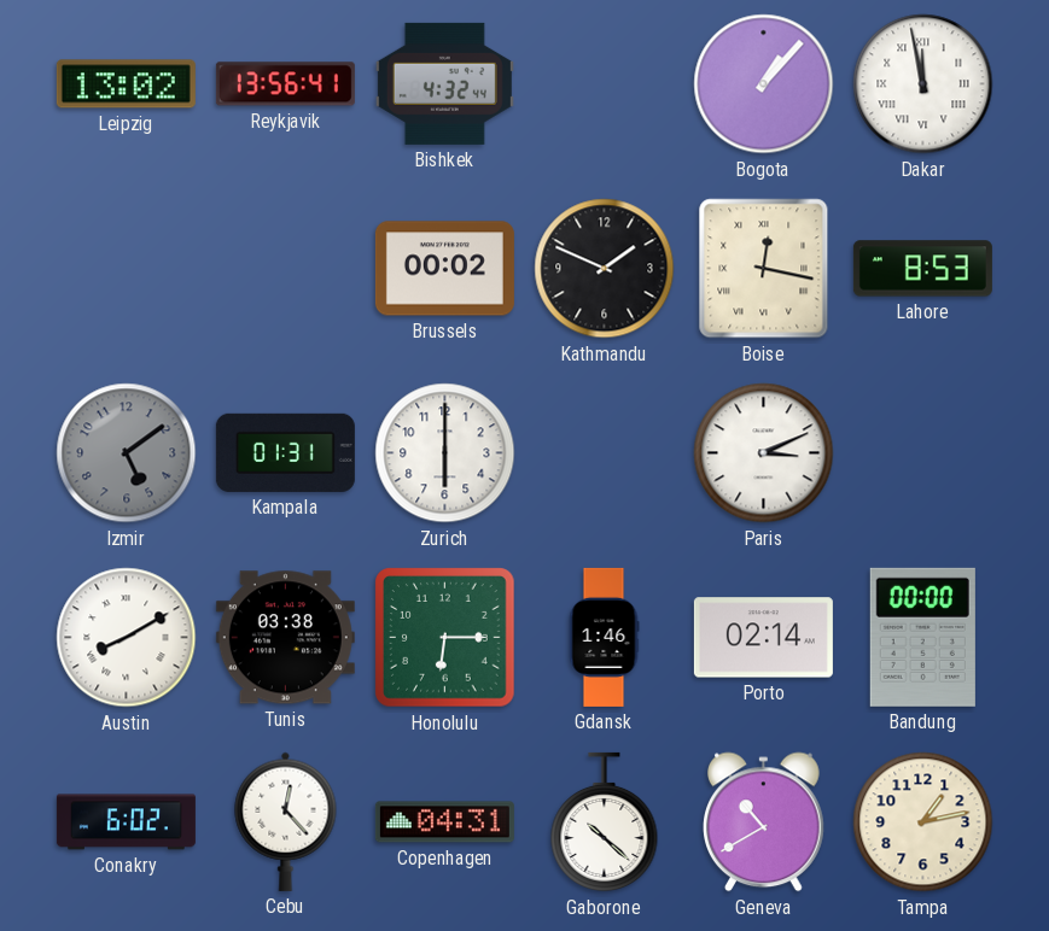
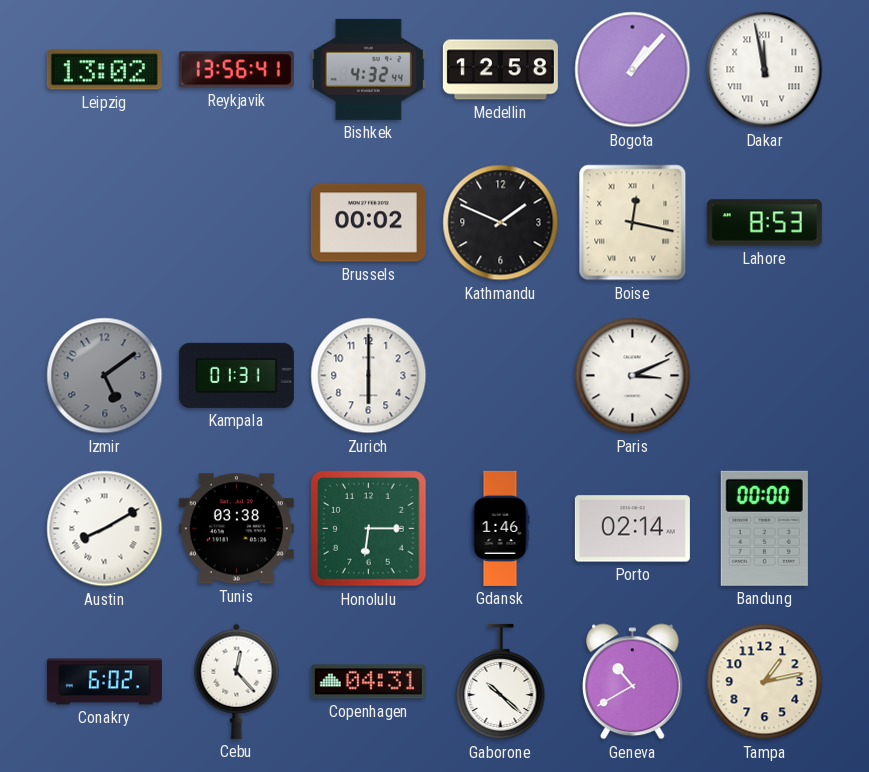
Medellin: none -> 12:58
